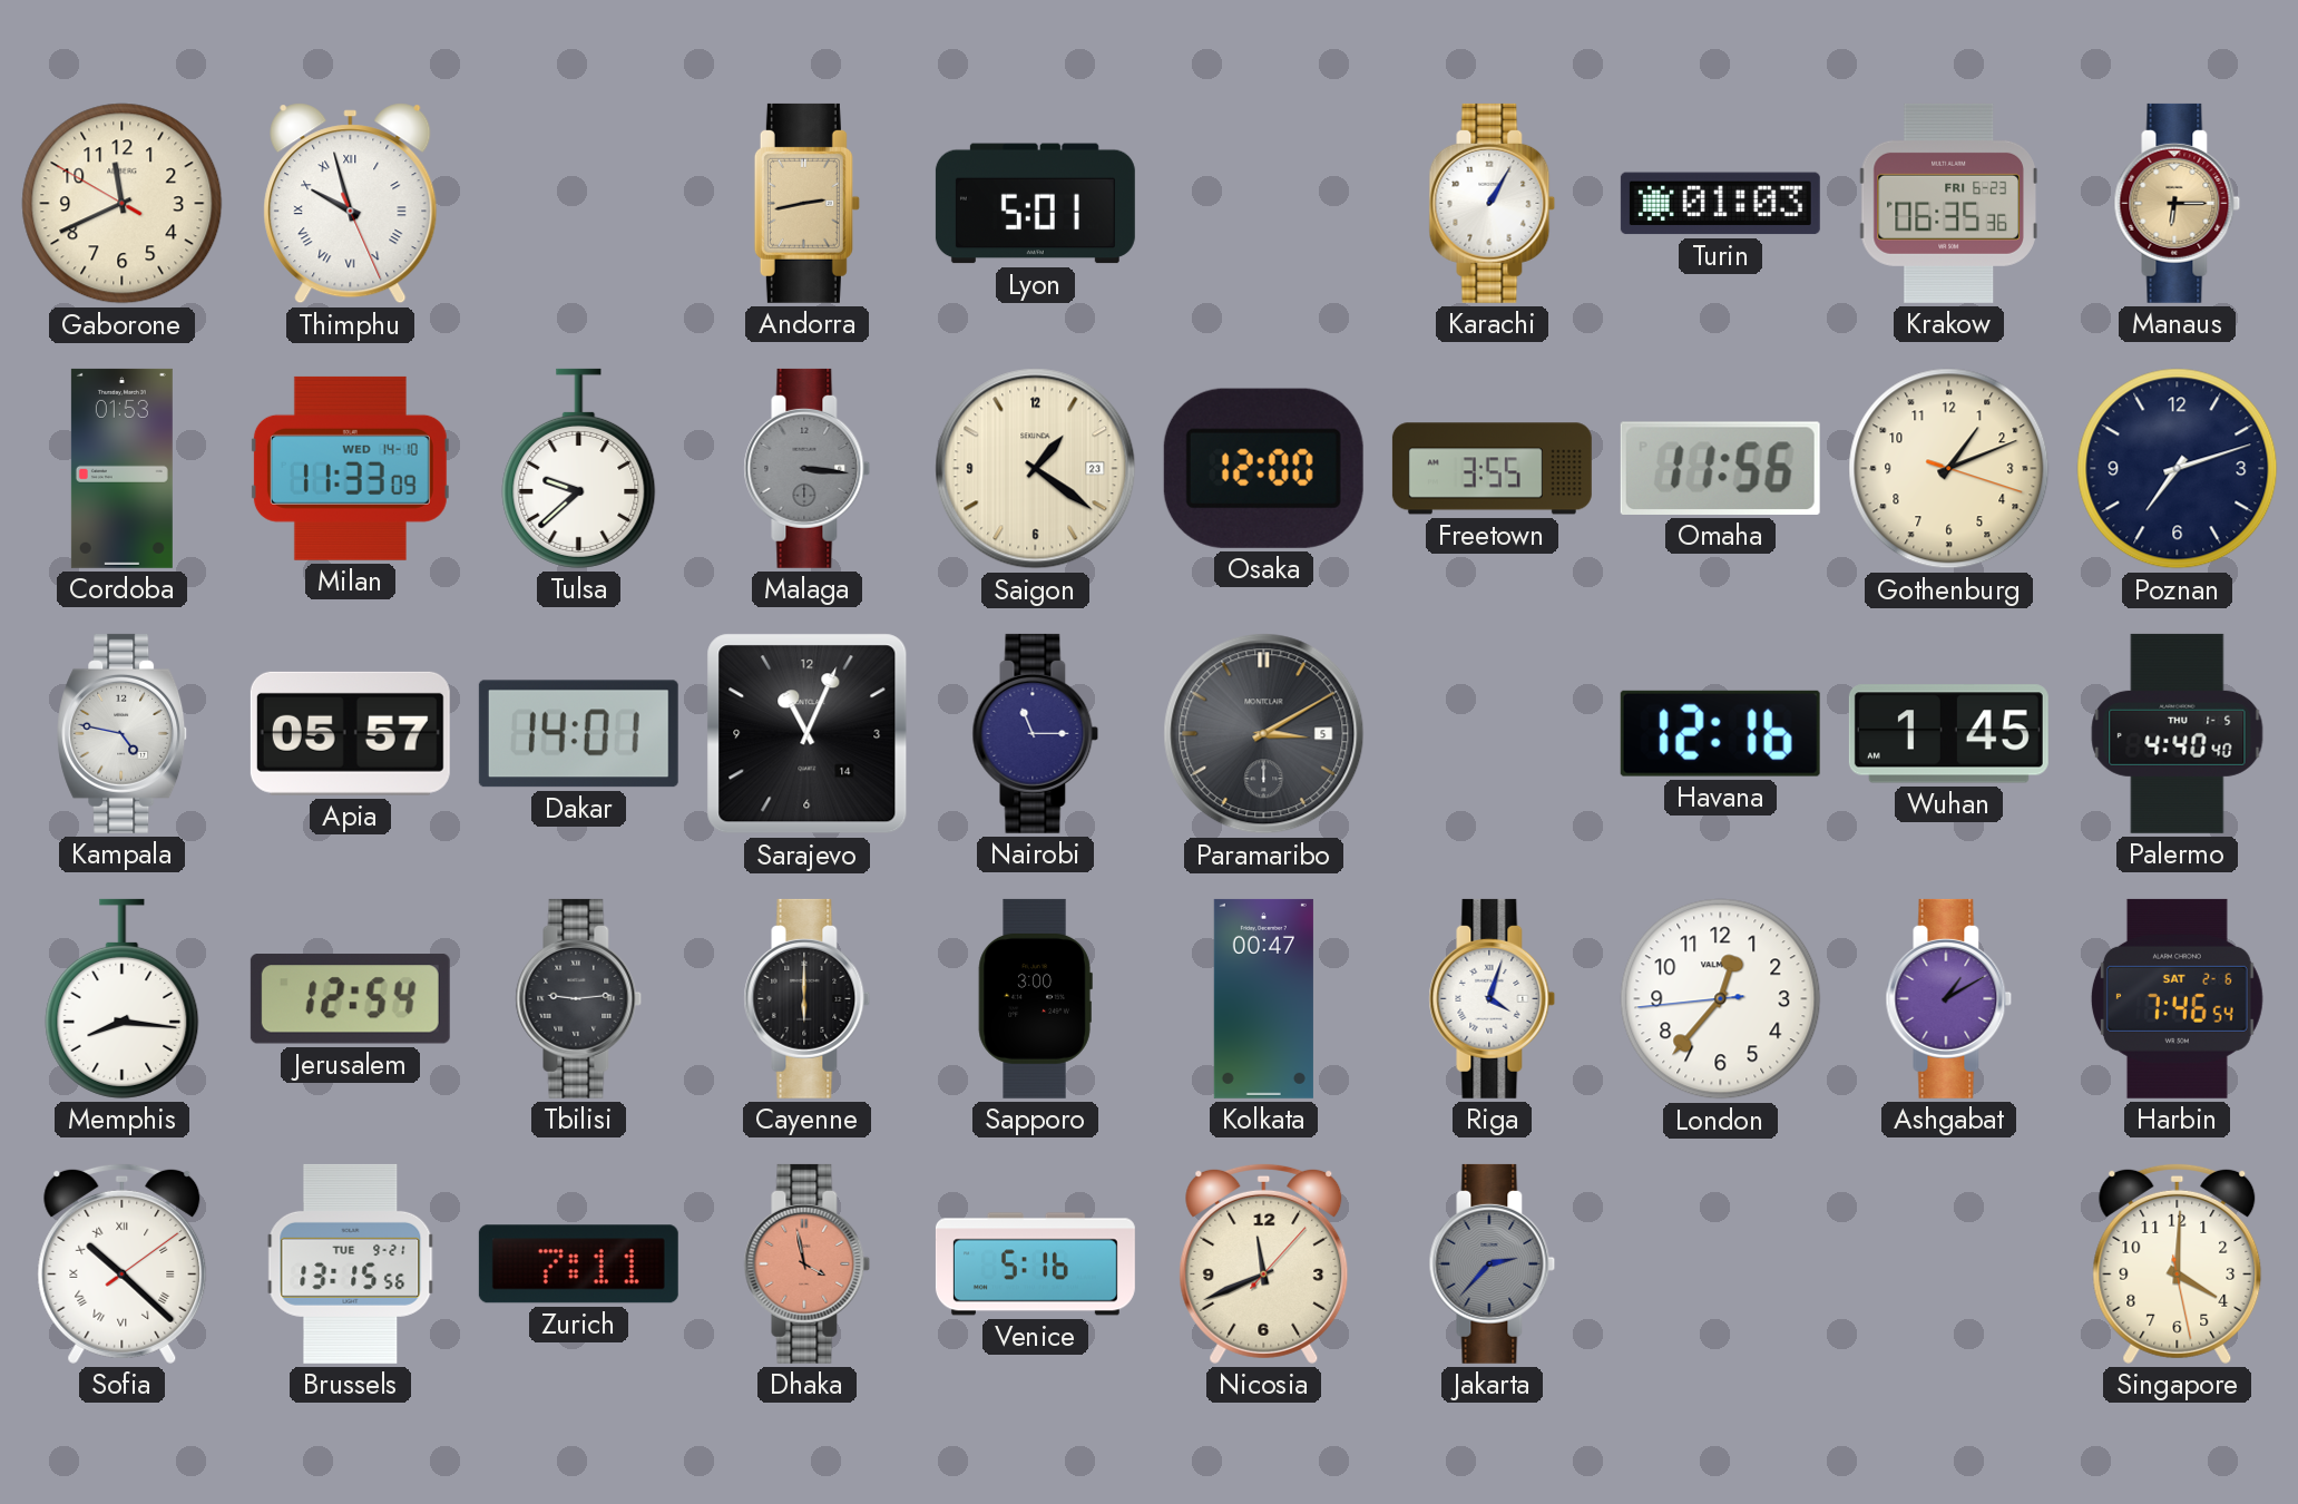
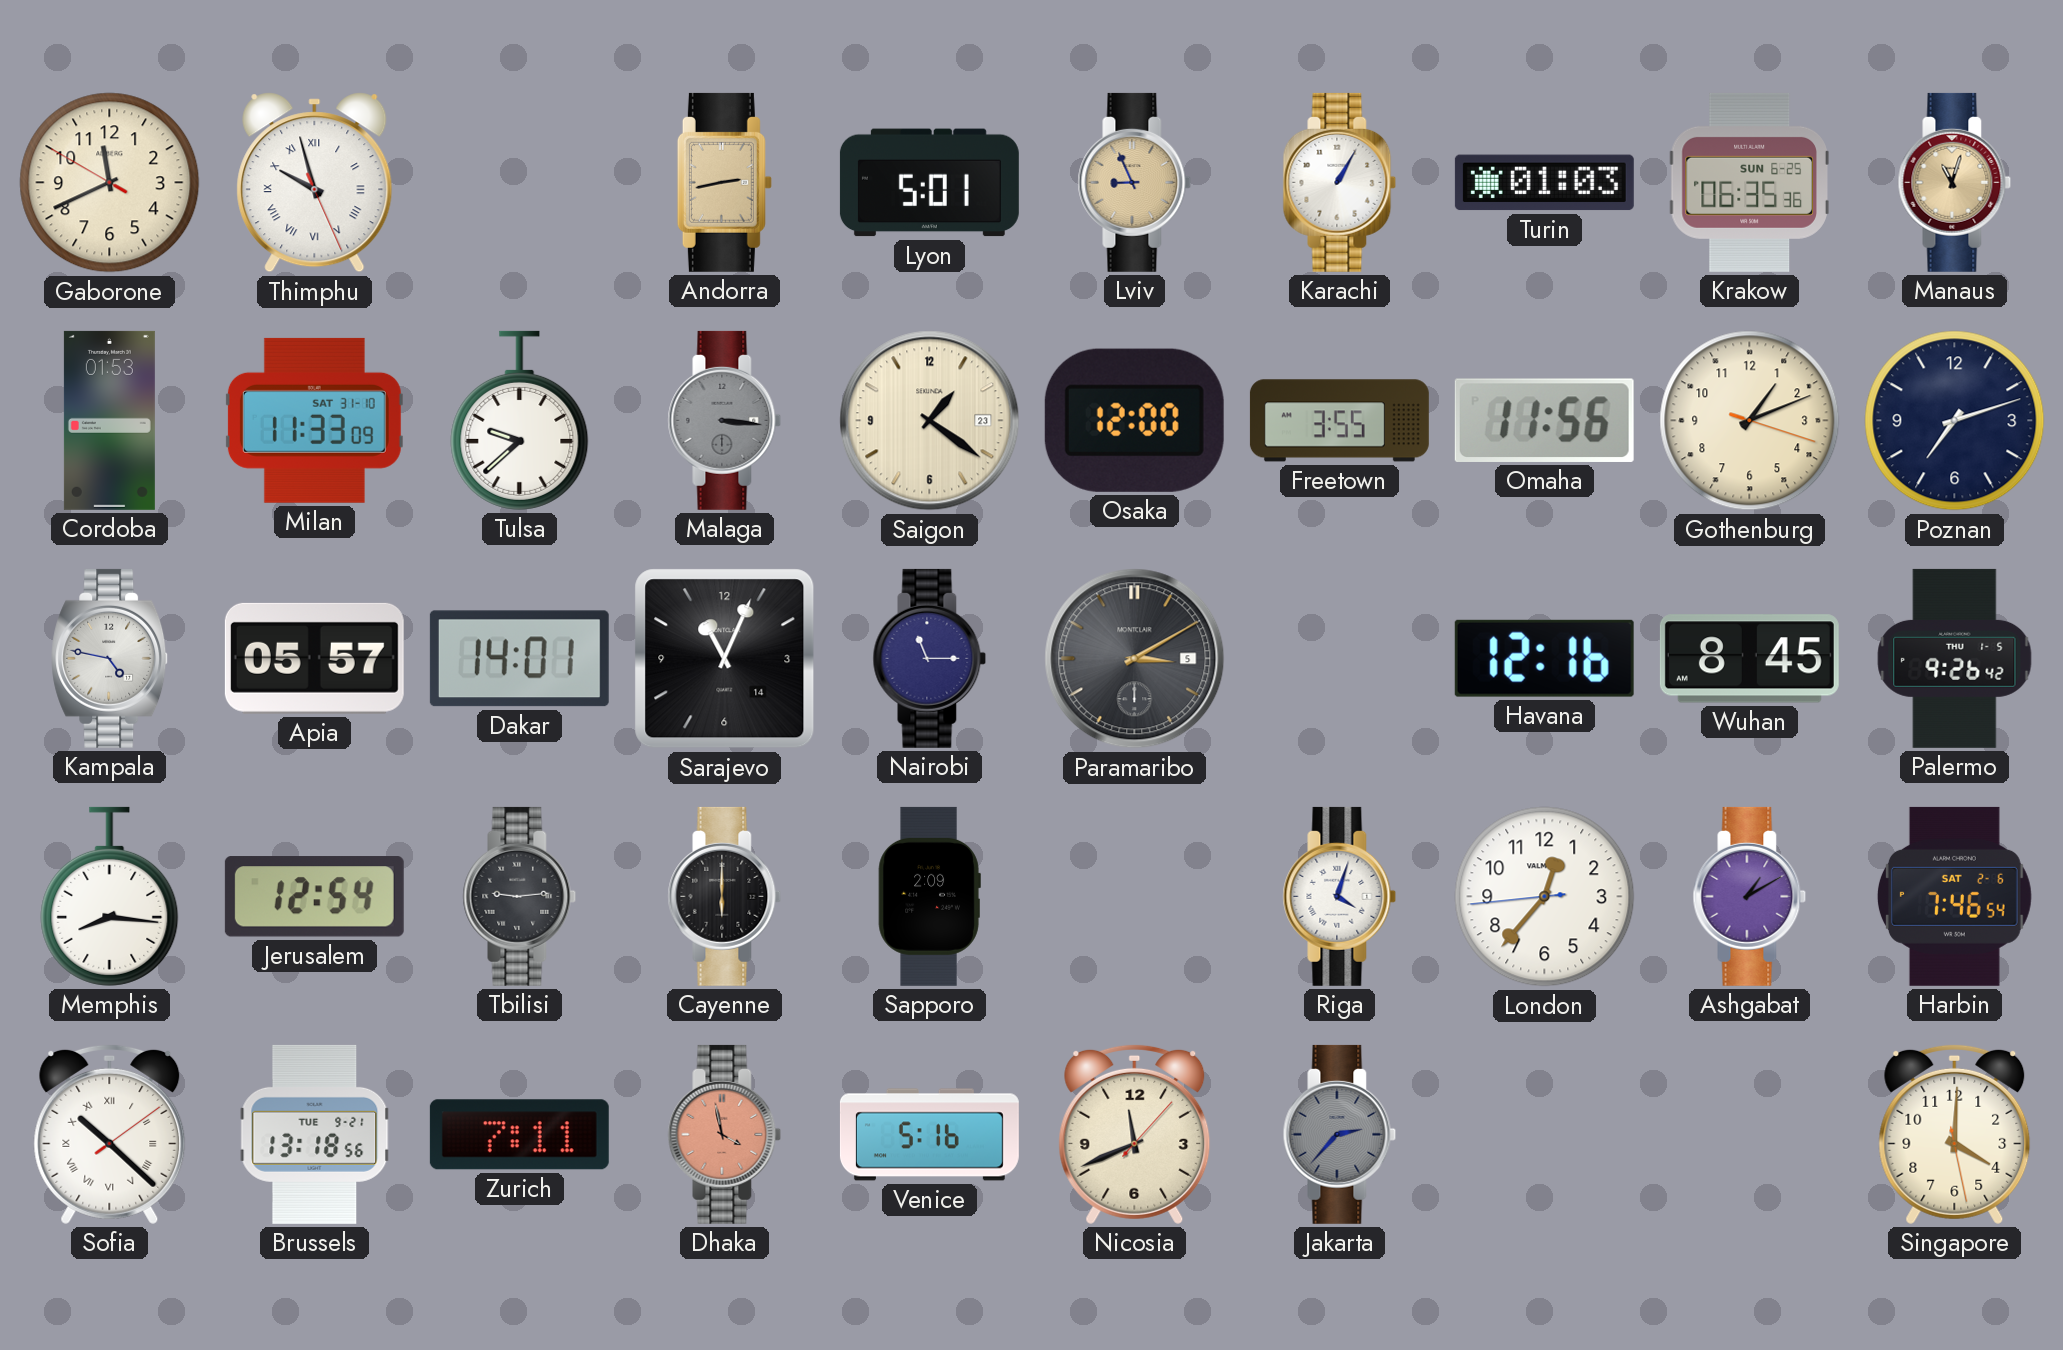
Lviv: none -> 8:56
Krakow date: FRI 6-23 -> SUN 6-25
Manaus: 6:15 -> 11:03
Milan date: WED 14-10 -> SAT 31-10
Wuhan: 1:45 -> 8:45
Palermo: 4:40 -> 9:26
Sapporo: 3:00 -> 2:09
Kolkata: 00:47 -> none
Brussels: 13:15 -> 13:18
